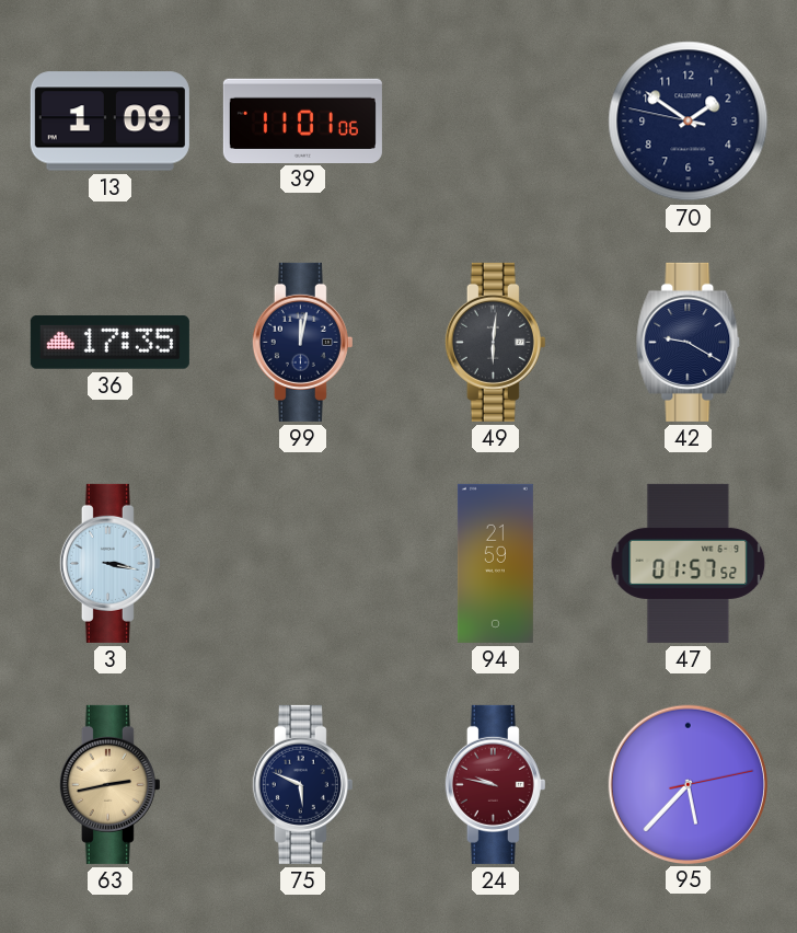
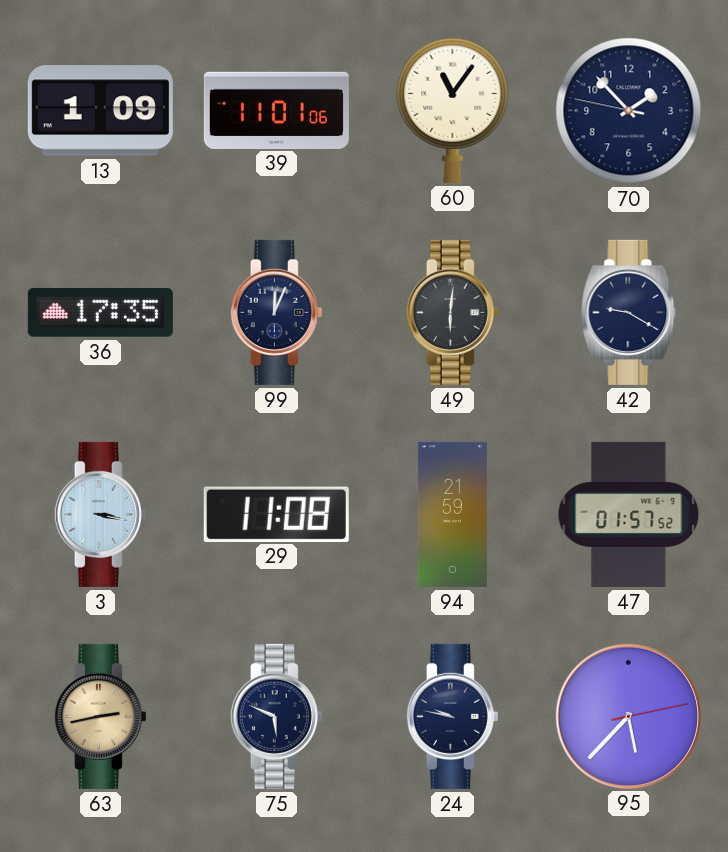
60: none -> 11:06
70: 1:50 -> 1:52
99: 12:02 -> 12:04
29: none -> 11:08
24 dial: burgundy -> navy
